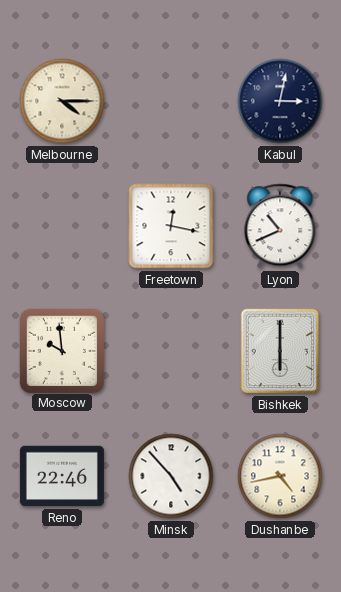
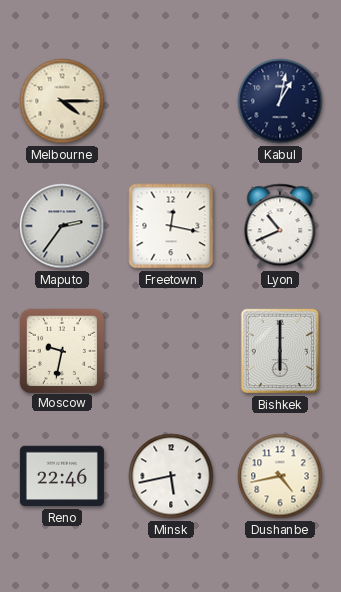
Kabul: 3:02 -> 1:02
Maputo: none -> 2:36
Moscow: 9:59 -> 9:32
Minsk: 4:53 -> 5:43
